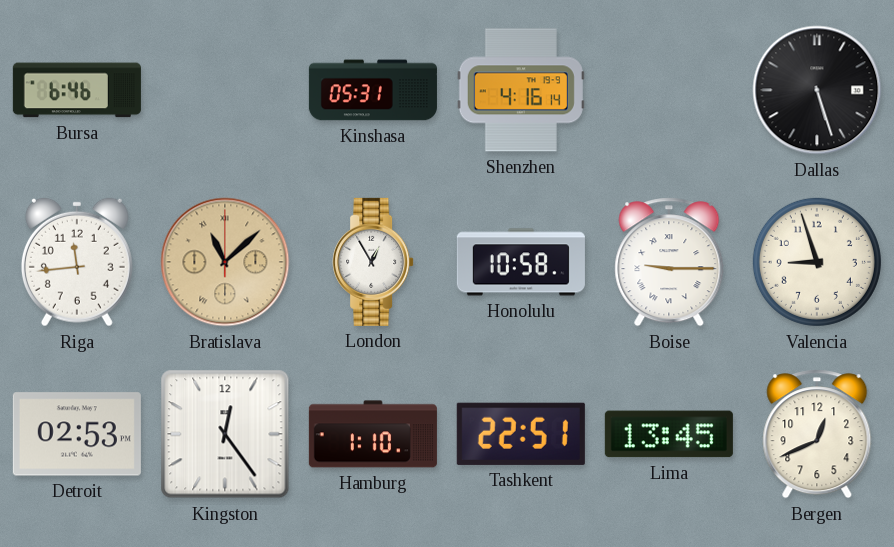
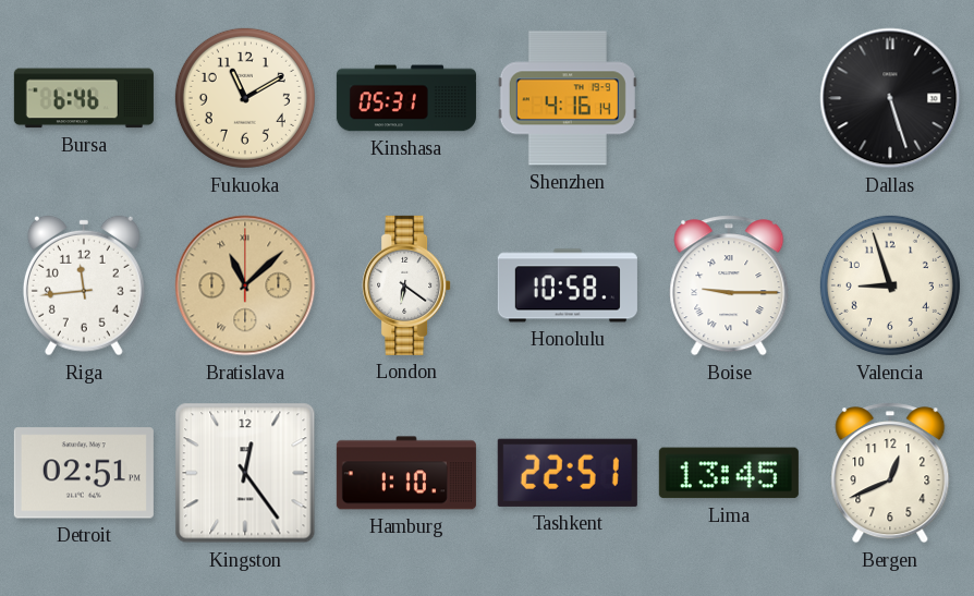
Fukuoka: none -> 11:10
London: 12:55 -> 6:21
Detroit: 02:53 -> 02:51
